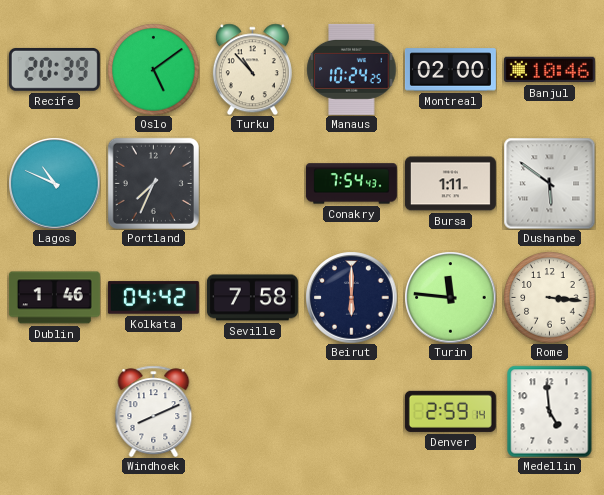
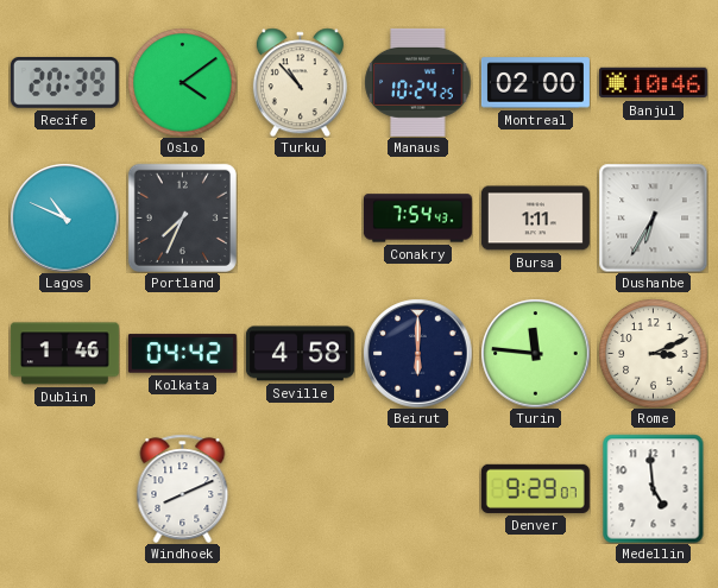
Oslo: 5:09 -> 4:09
Dushanbe: 5:51 -> 6:35
Seville: 7:58 -> 4:58
Rome: 3:16 -> 3:11
Denver: 2:59 -> 9:29
